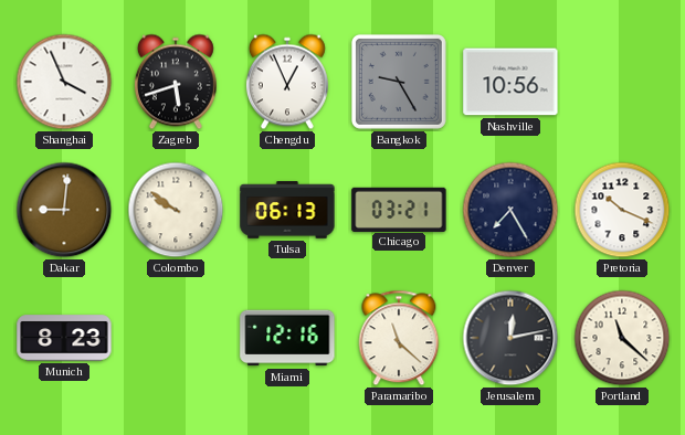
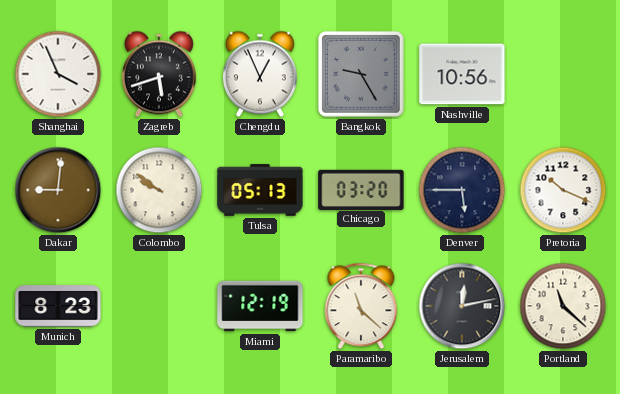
Tulsa: 06:13 -> 05:13
Chicago: 03:21 -> 03:20
Denver: 7:25 -> 5:45
Miami: 12:16 -> 12:19
